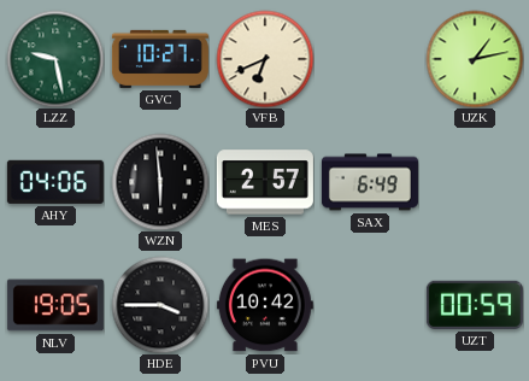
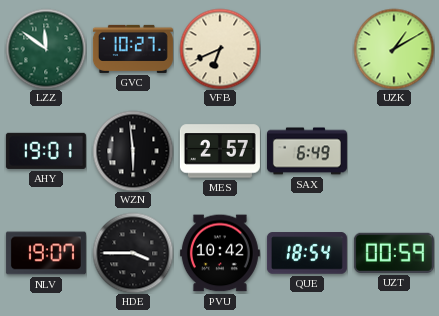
LZZ: 9:28 -> 11:51
UZK: 1:13 -> 1:10
AHY: 04:06 -> 19:01
NLV: 19:05 -> 19:07
QUE: none -> 18:54
